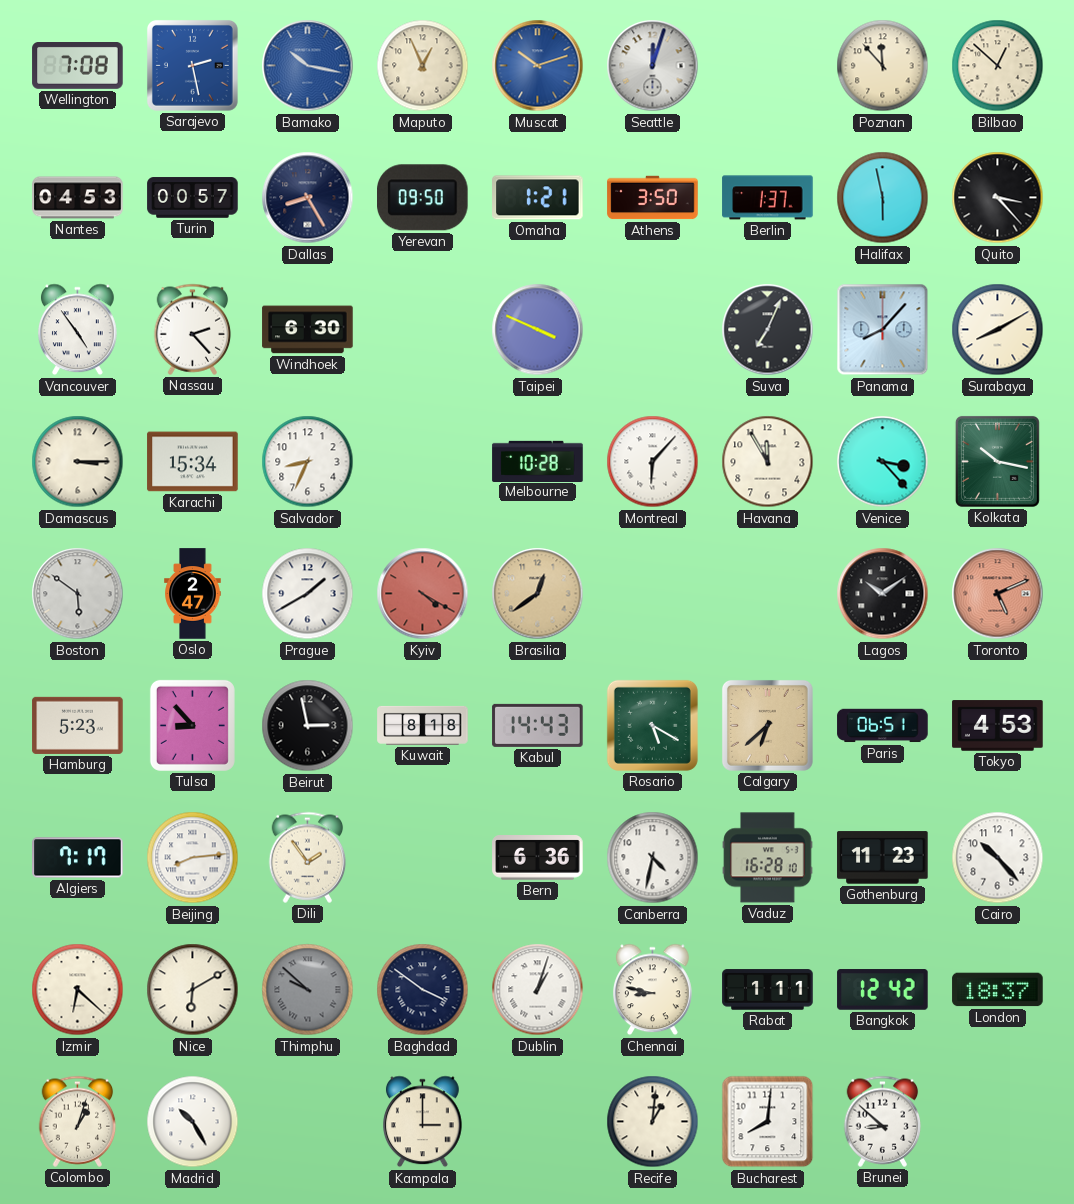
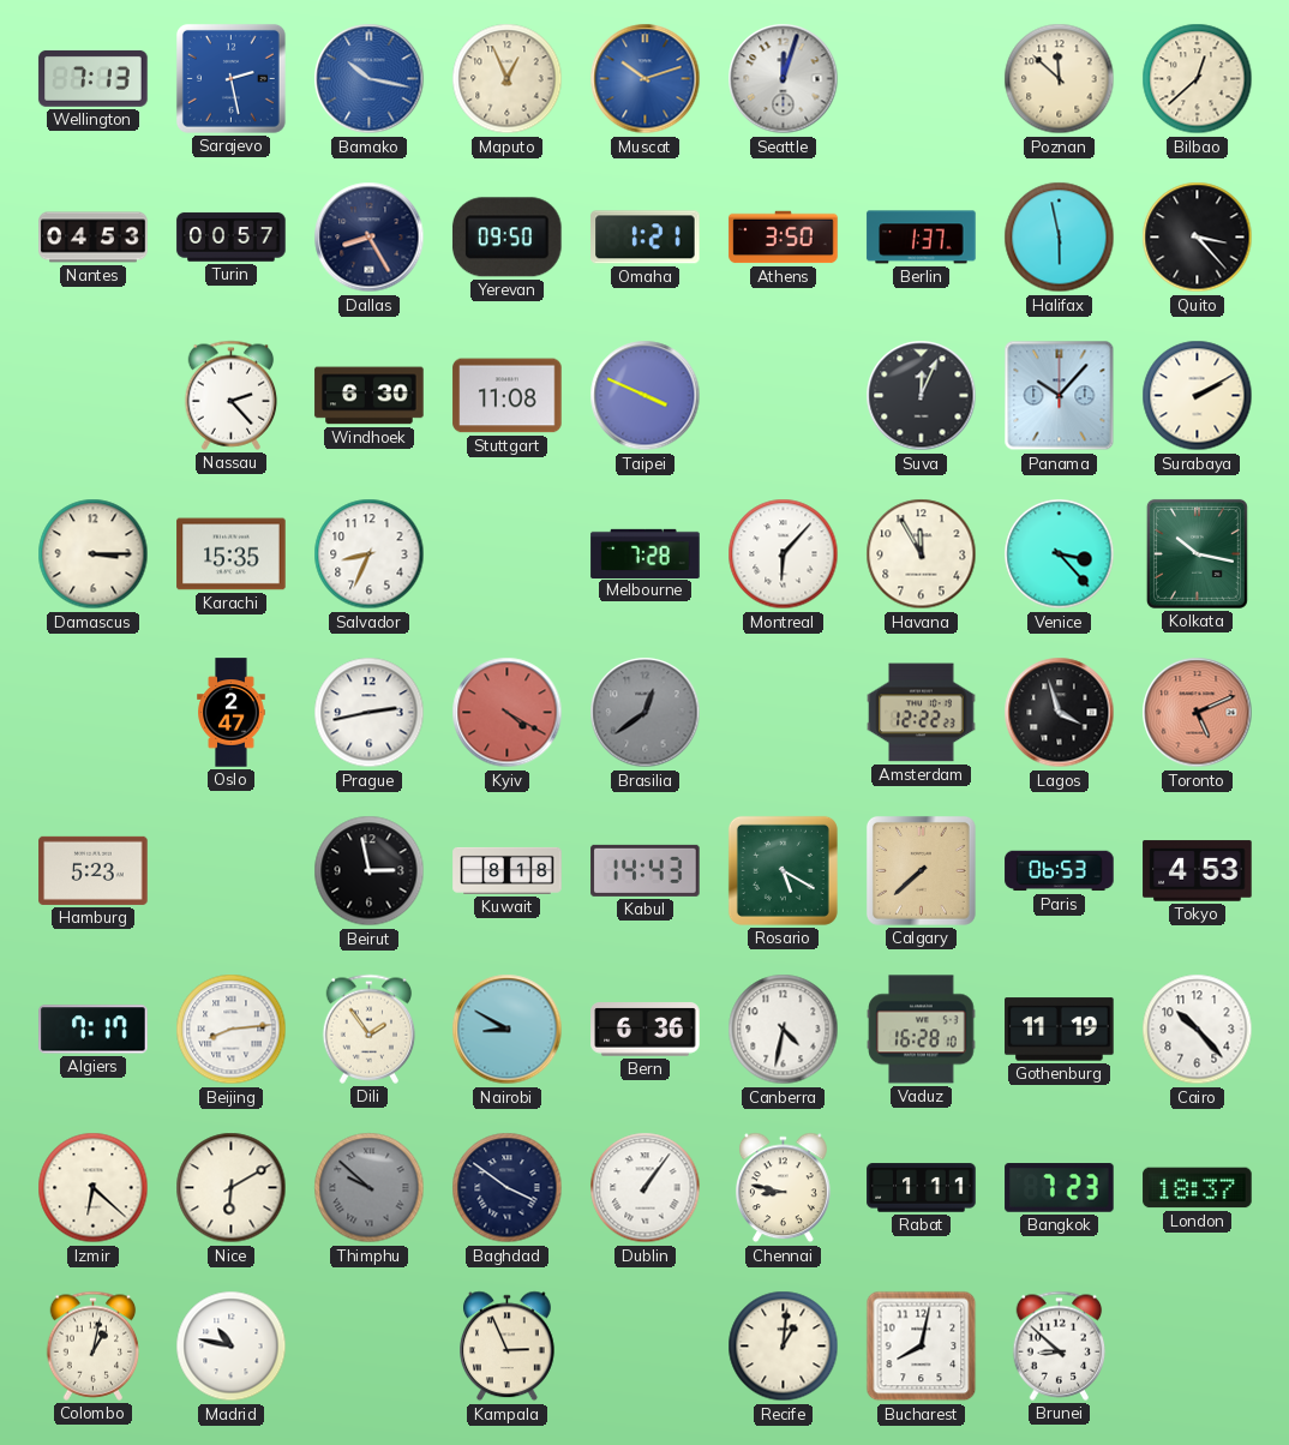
Wellington: 7:08 -> 7:13
Poznan: 11:53 -> 11:52
Bilbao: 12:52 -> 12:38
Vancouver: 4:54 -> none
Stuttgart: none -> 11:08
Suva: 7:04 -> 12:04
Panama: 8:07 -> 10:07
Surabaya: 8:10 -> 2:10
Karachi: 15:34 -> 15:35
Melbourne: 10:28 -> 7:28
Boston: 5:51 -> none
Prague: 1:40 -> 2:43
Brasilia dial: champagne -> grey
Amsterdam: none -> 12:22
Lagos: 10:09 -> 3:57
Tulsa: 8:53 -> none
Calgary: 6:38 -> 7:38
Paris: 06:51 -> 06:53
Nairobi: none -> 8:50
Gothenburg: 11:23 -> 11:19
Dublin: 1:03 -> 1:06
Bangkok: 12:42 -> 7:23
Colombo: 1:03 -> 1:02
Madrid: 10:25 -> 10:47
Kampala: 3:00 -> 2:56
Bucharest: 8:01 -> 8:02
